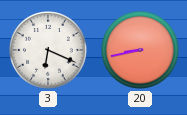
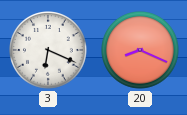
20: 8:43 -> 8:19
